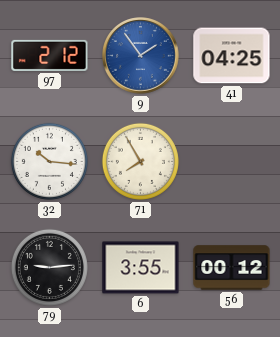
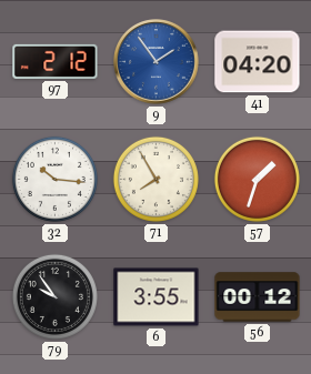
41: 04:25 -> 04:20
57: none -> 1:33
79: 9:14 -> 9:54
